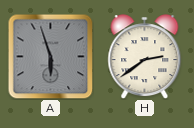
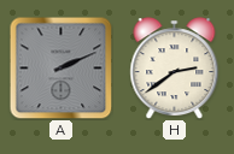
A: 5:57 -> 2:11
